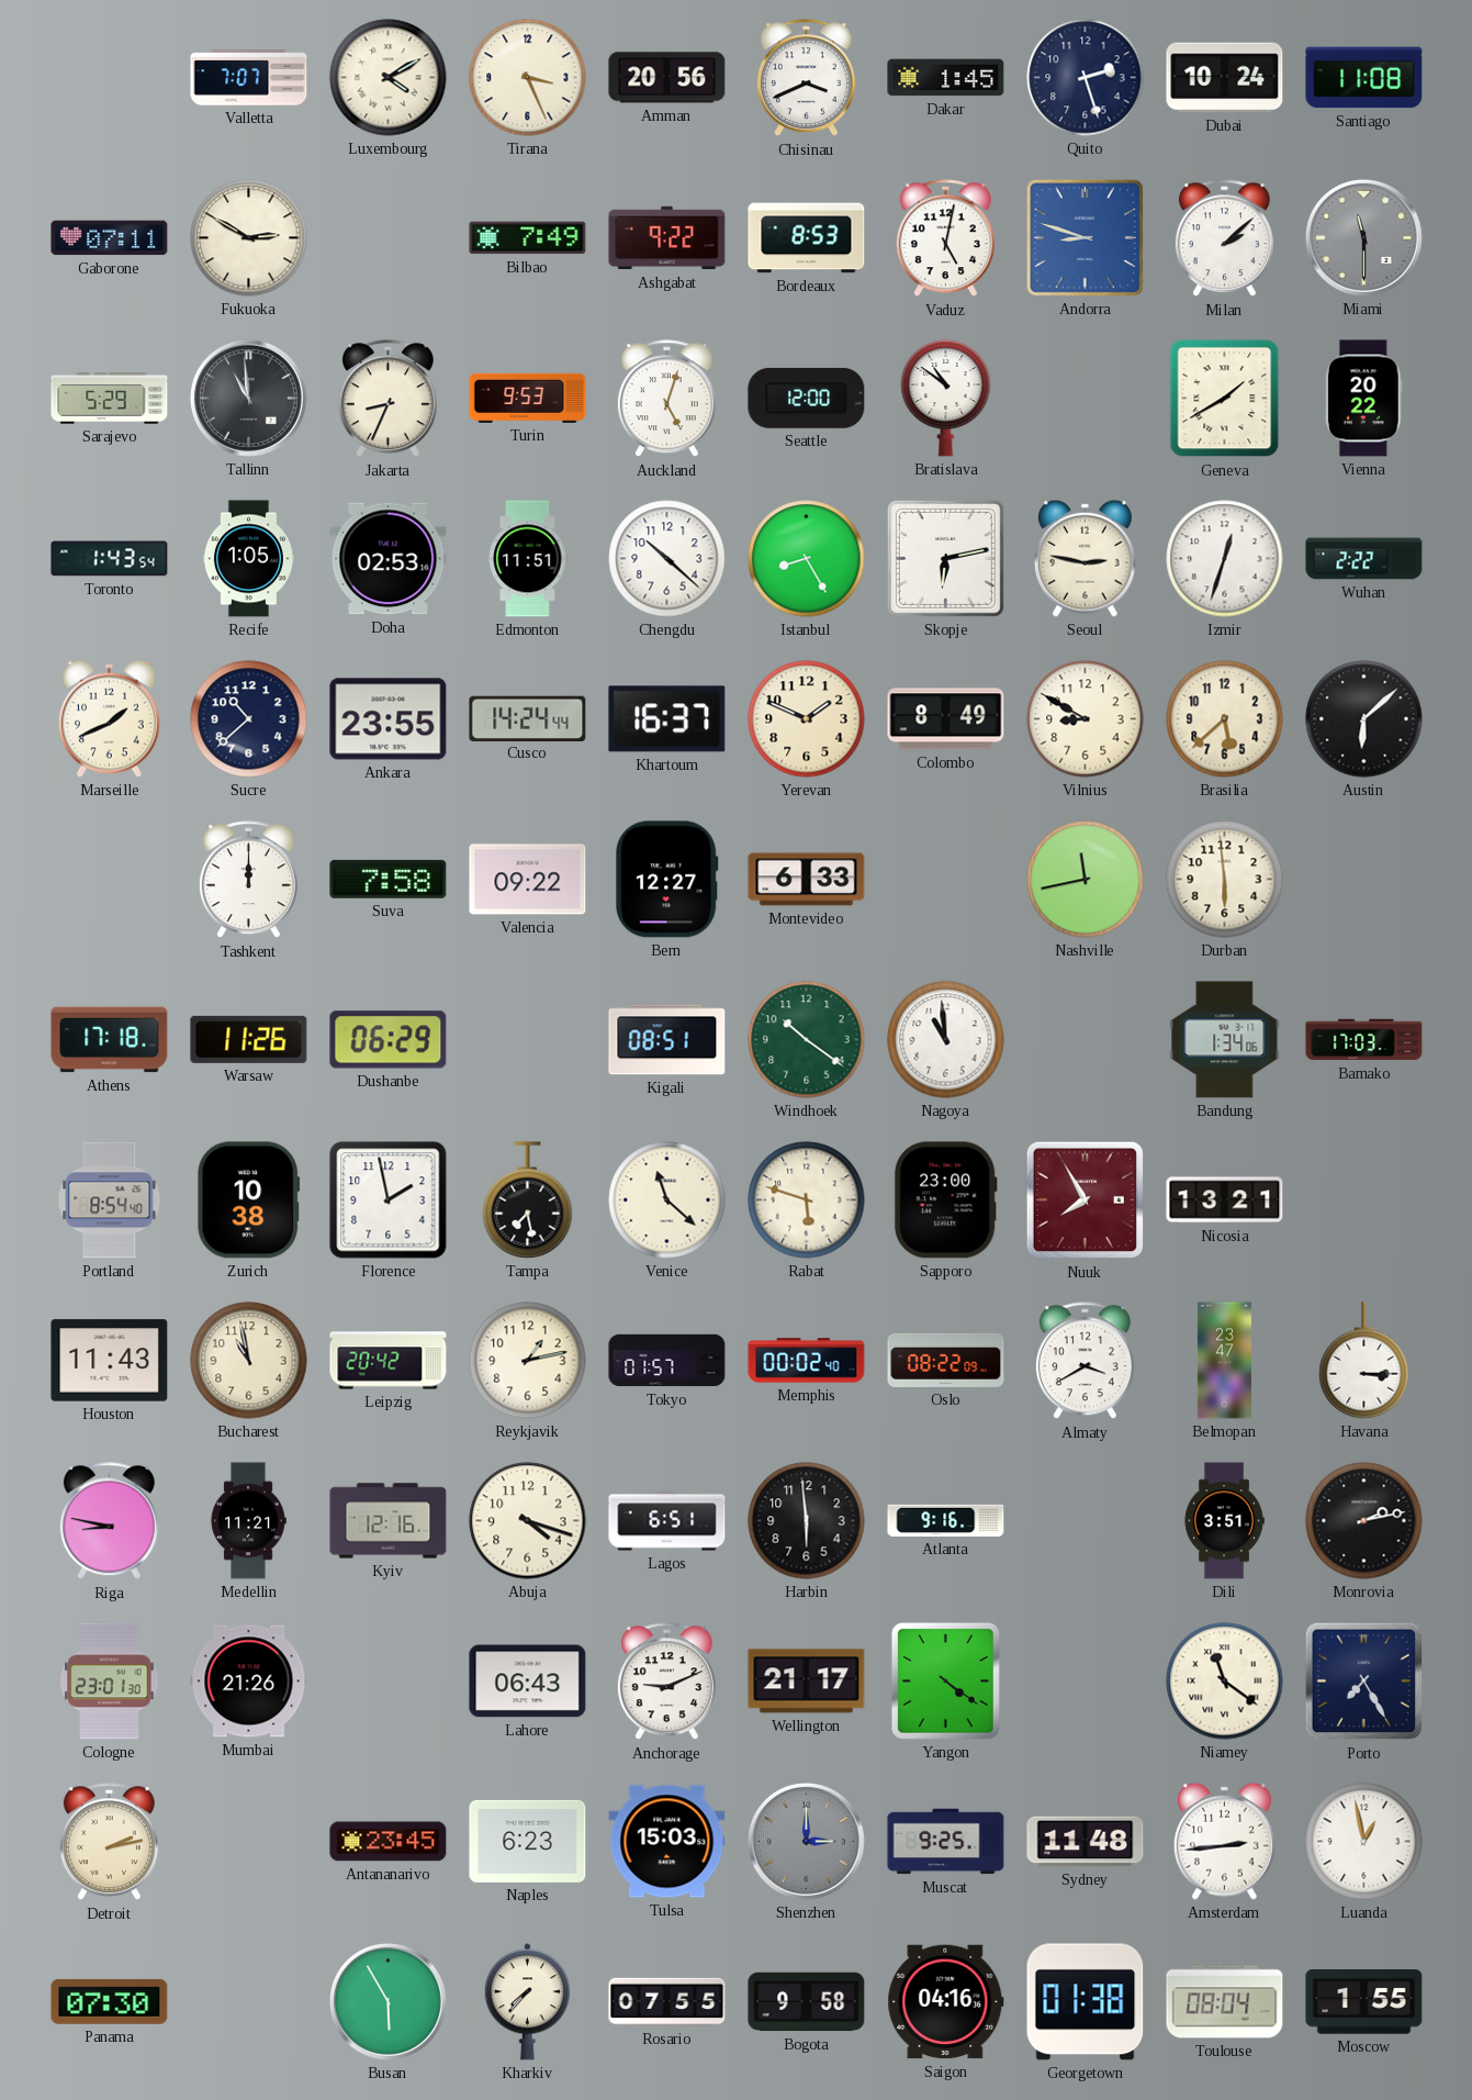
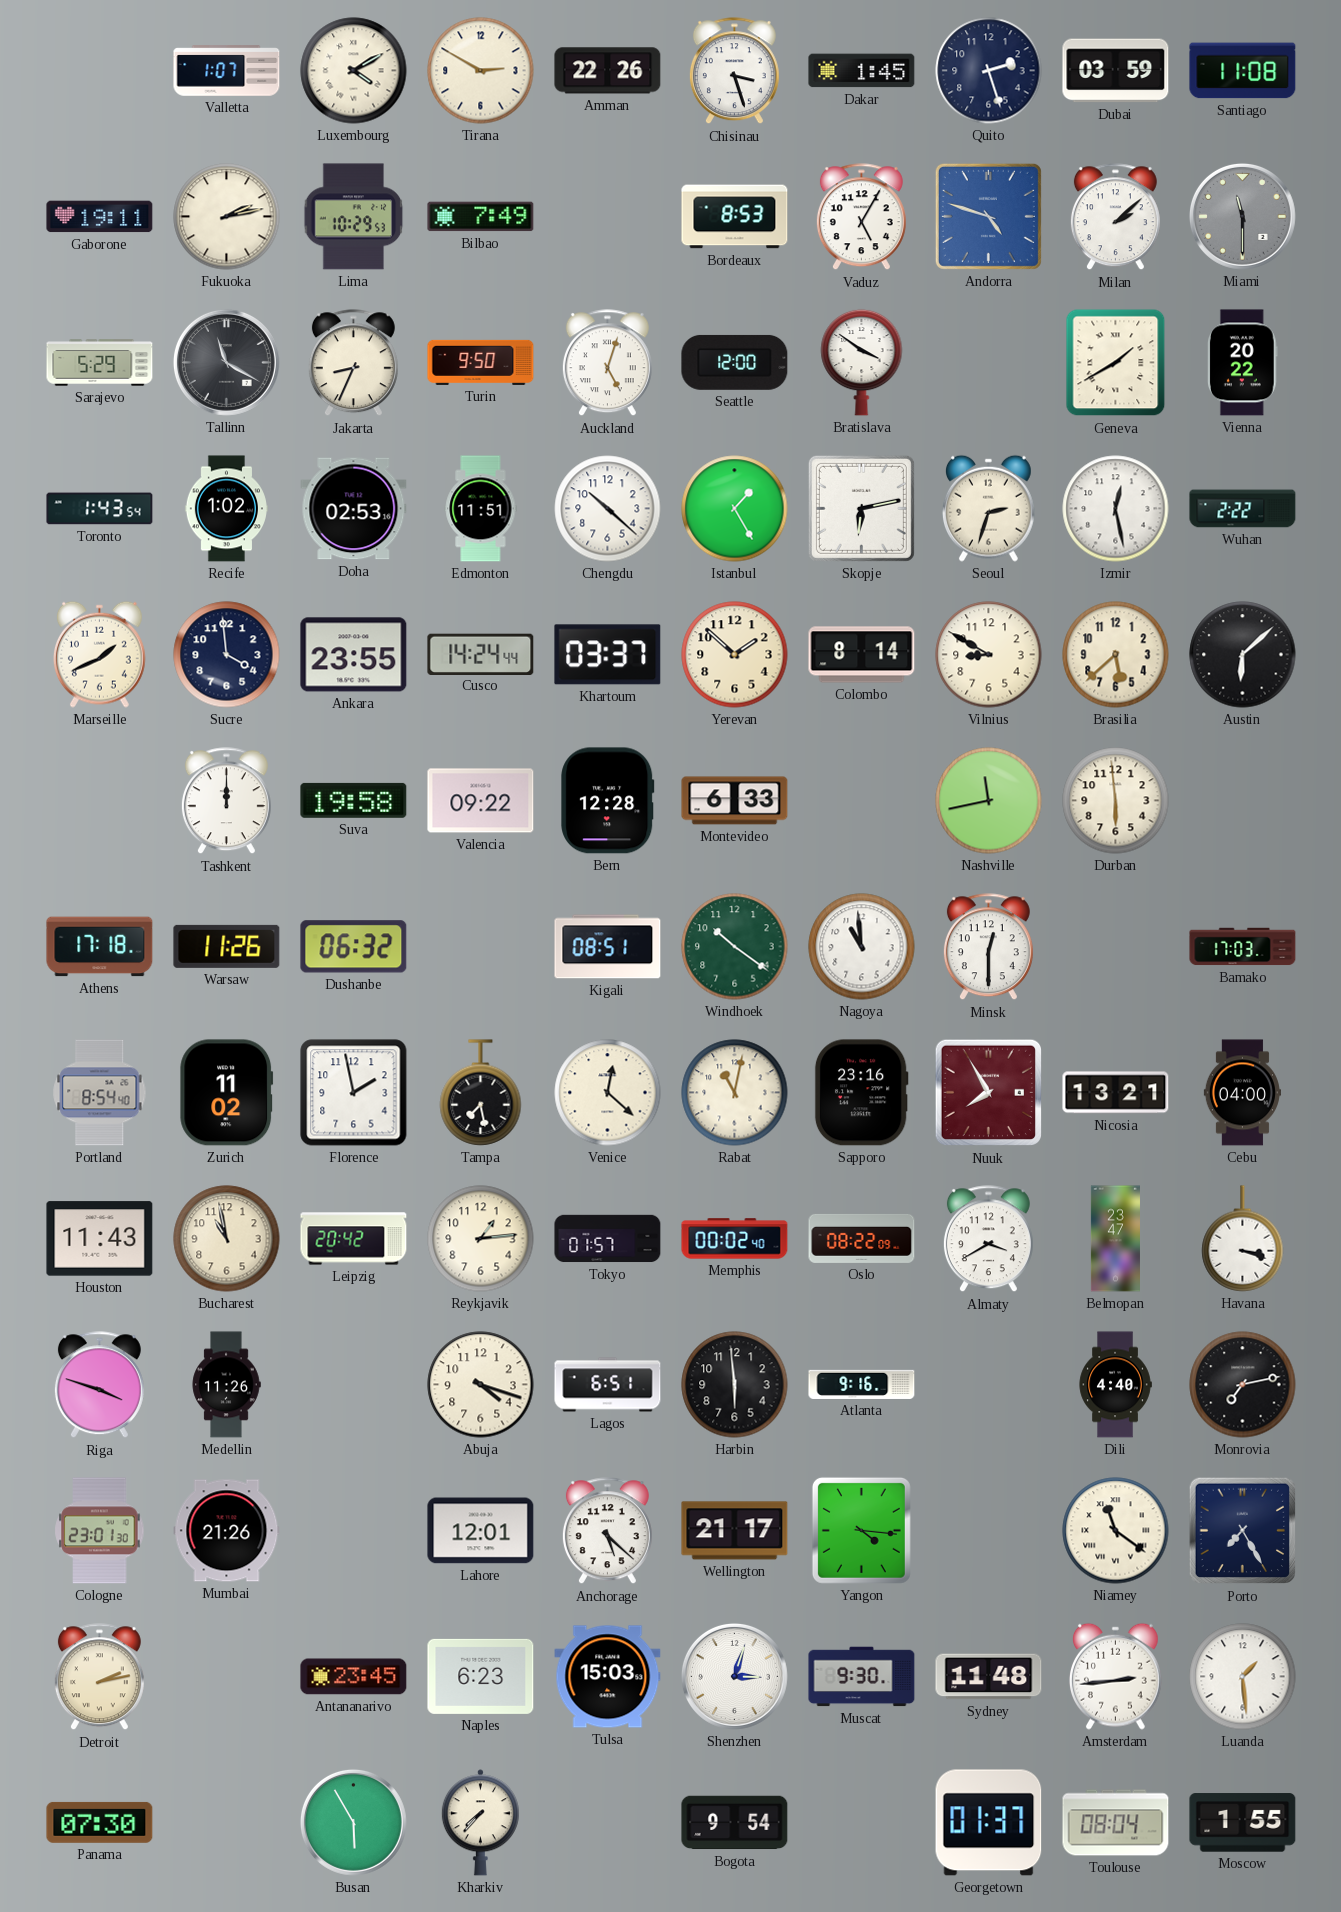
Valletta: 7:07 -> 1:07
Tirana: 3:26 -> 2:50
Amman: 20:56 -> 22:26
Chisinau: 3:41 -> 3:27
Dubai: 10:24 -> 03:59
Gaborone: 07:11 -> 19:11
Fukuoka: 2:50 -> 2:13
Lima: none -> 10:29
Ashgabat: 9:22 -> none
Vaduz: 5:02 -> 5:05
Andorra: 8:48 -> 4:48
Tallinn: 10:59 -> 11:20
Turin: 9:53 -> 9:50
Bratislava: 10:51 -> 3:51
Recife: 1:05 -> 1:02
Istanbul: 8:25 -> 1:25
Seoul: 2:47 -> 2:33
Izmir: 12:33 -> 12:28
Sucre: 10:38 -> 3:59
Khartoum: 16:37 -> 03:37
Yerevan: 1:49 -> 1:52
Colombo: 8:49 -> 8:14
Suva: 7:58 -> 19:58
Bern: 12:27 -> 12:28
Dushanbe: 06:29 -> 06:32
Minsk: none -> 12:30
Bandung: 1:34 -> none
Zurich: 10:38 -> 11:02
Venice: 11:22 -> 12:22
Rabat: 5:48 -> 11:02
Sapporo: 23:00 -> 23:16
Cebu: none -> 04:00
Reykjavik: 1:13 -> 1:14
Havana: 3:15 -> 3:18
Riga: 8:47 -> 3:48
Medellin: 11:21 -> 11:26
Kyiv: 12:16 -> none
Dili: 3:51 -> 4:40
Monrovia: 2:13 -> 7:13
Lahore: 06:43 -> 12:01
Anchorage: 9:11 -> 5:22
Yangon: 4:21 -> 4:16
Shenzhen: 3:00 -> 3:03
Shenzhen dial: grey -> white
Muscat: 9:25 -> 9:30
Luanda: 12:58 -> 1:29
Rosario: 07:55 -> none
Bogota: 9:58 -> 9:54
Saigon: 04:16 -> none
Georgetown: 01:38 -> 01:37
